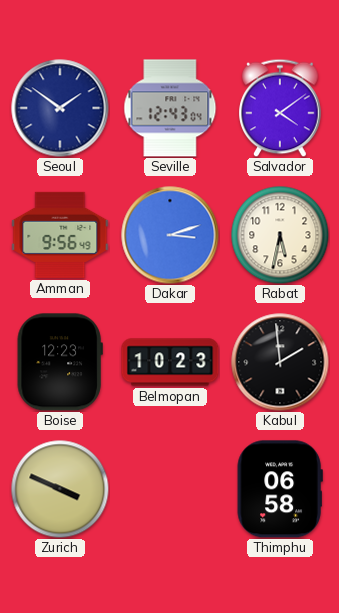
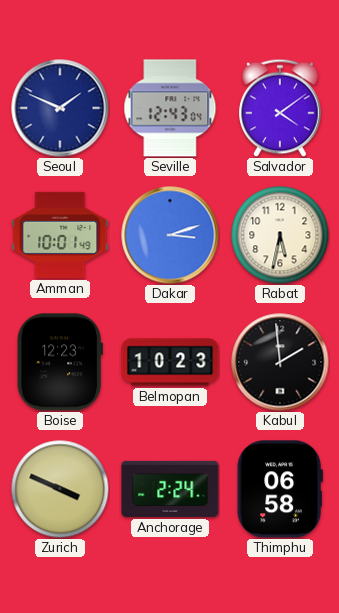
Seoul: 1:51 -> 1:49
Amman: 9:56 -> 10:01
Anchorage: none -> 2:24
